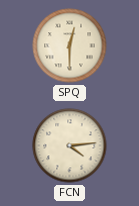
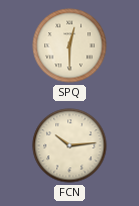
FCN: 4:14 -> 10:14
